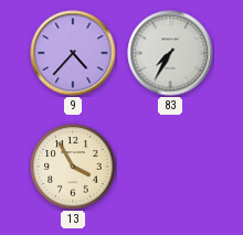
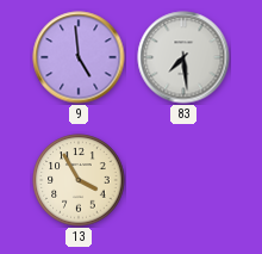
9: 4:37 -> 4:59
83: 7:35 -> 7:29
